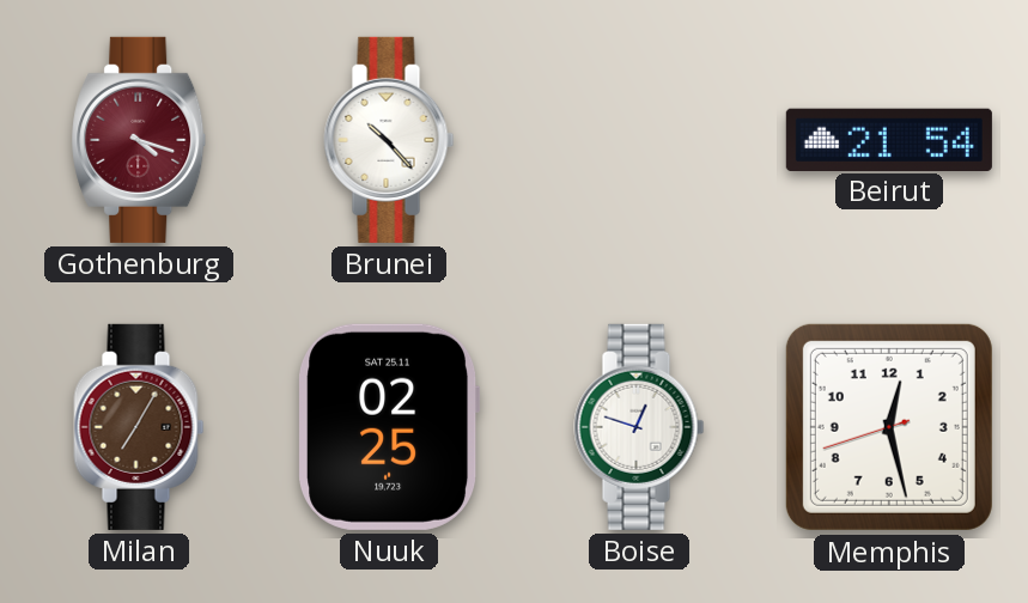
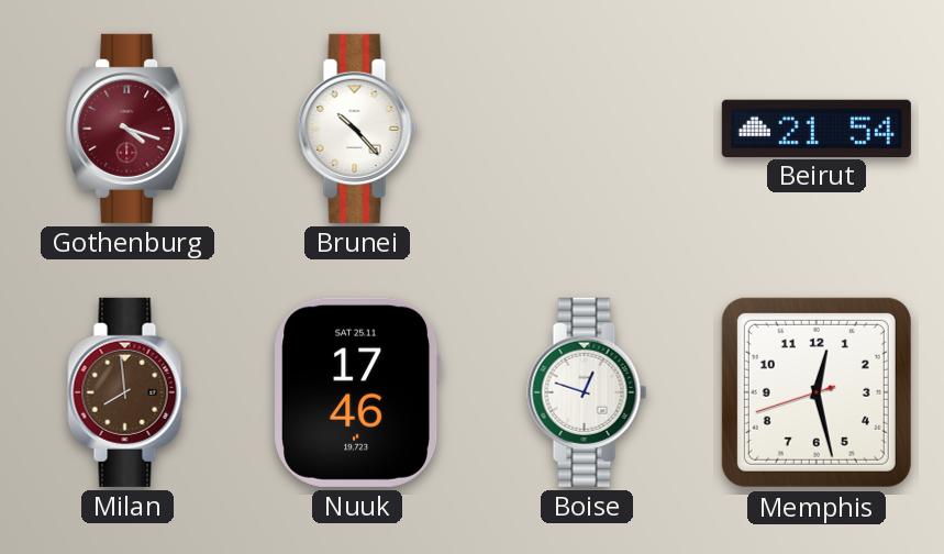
Milan: 7:05 -> 7:59
Nuuk: 02:25 -> 17:46
